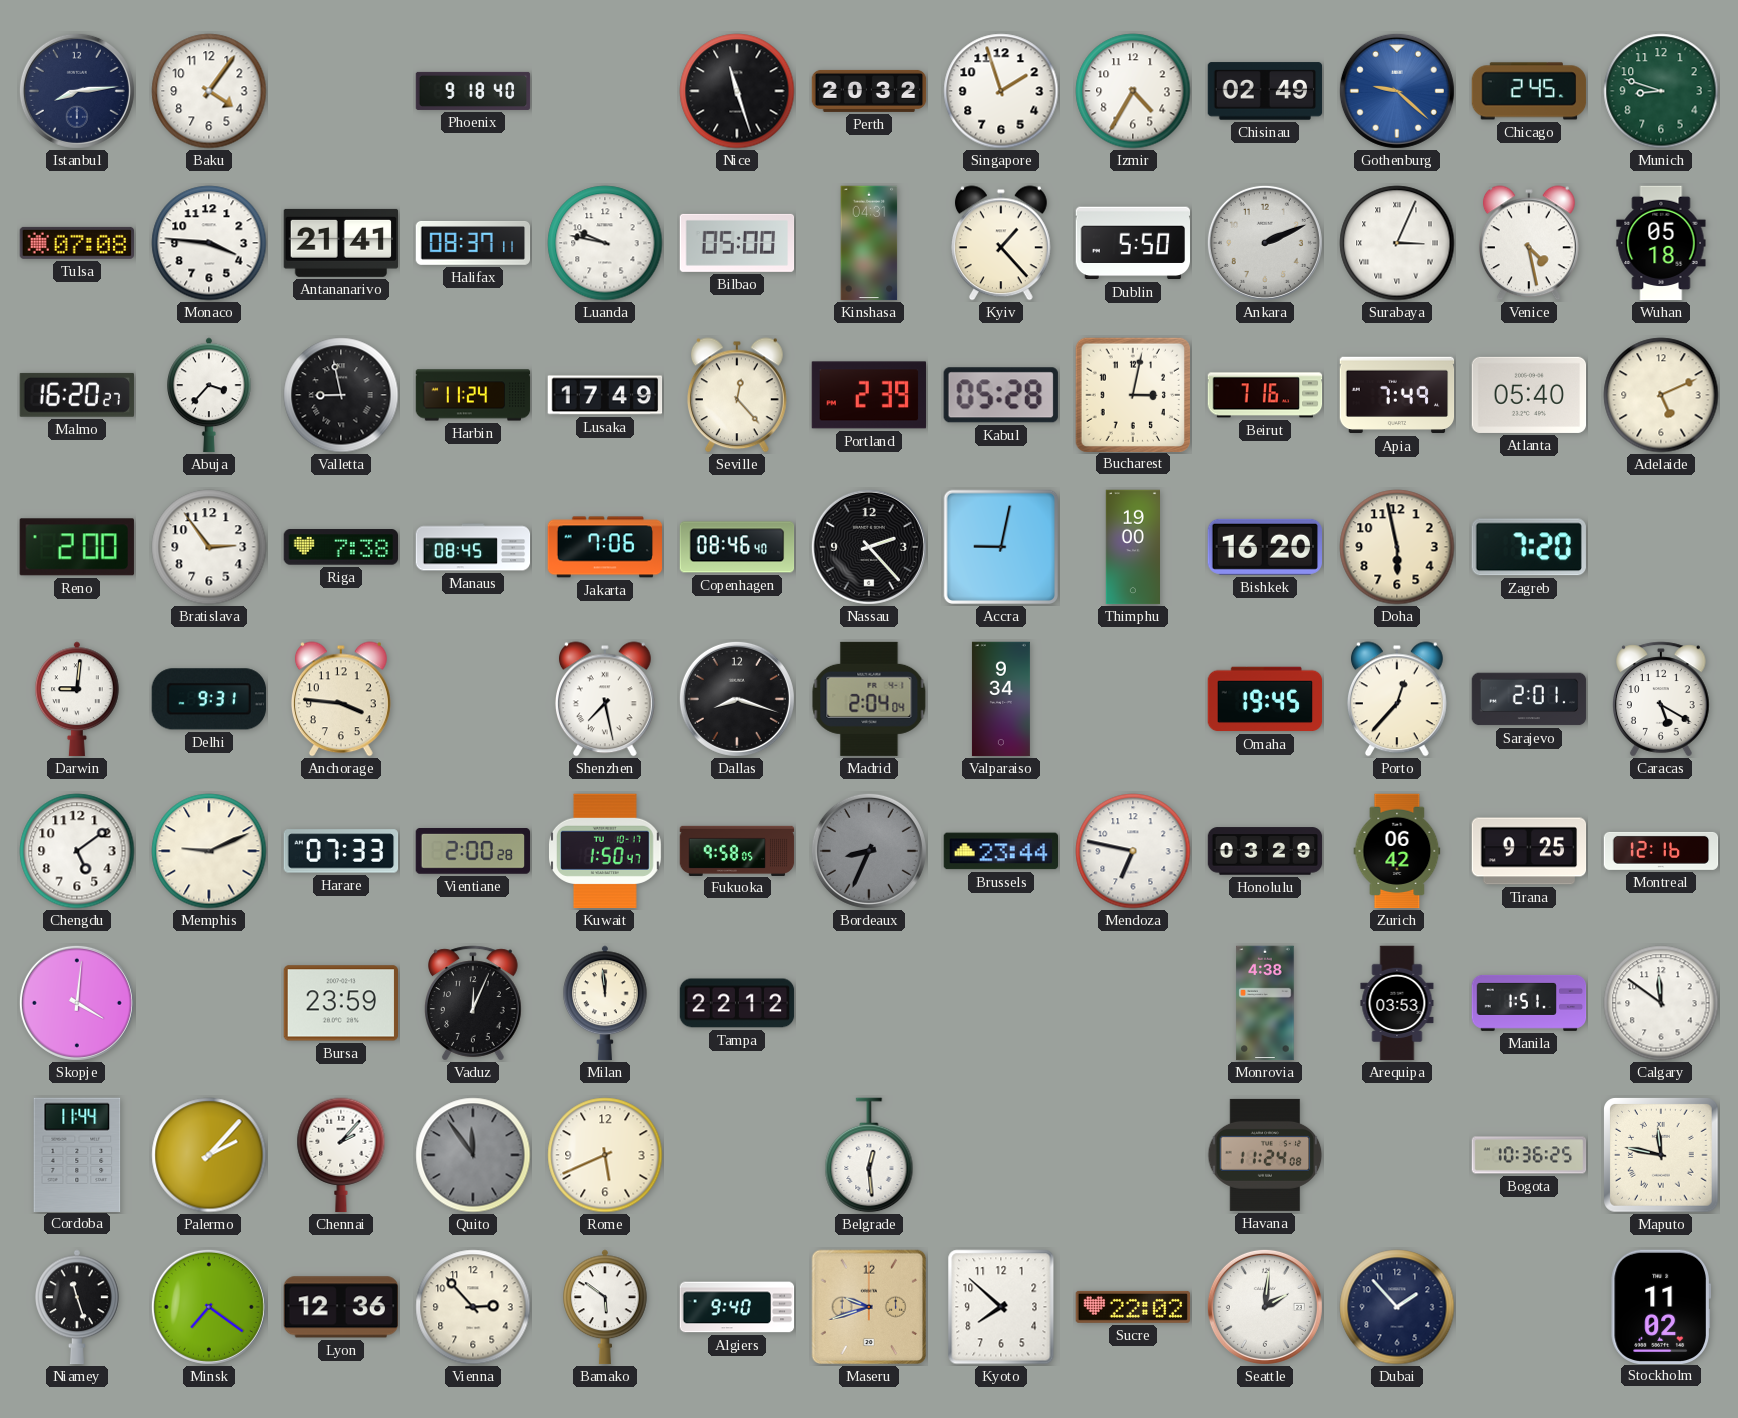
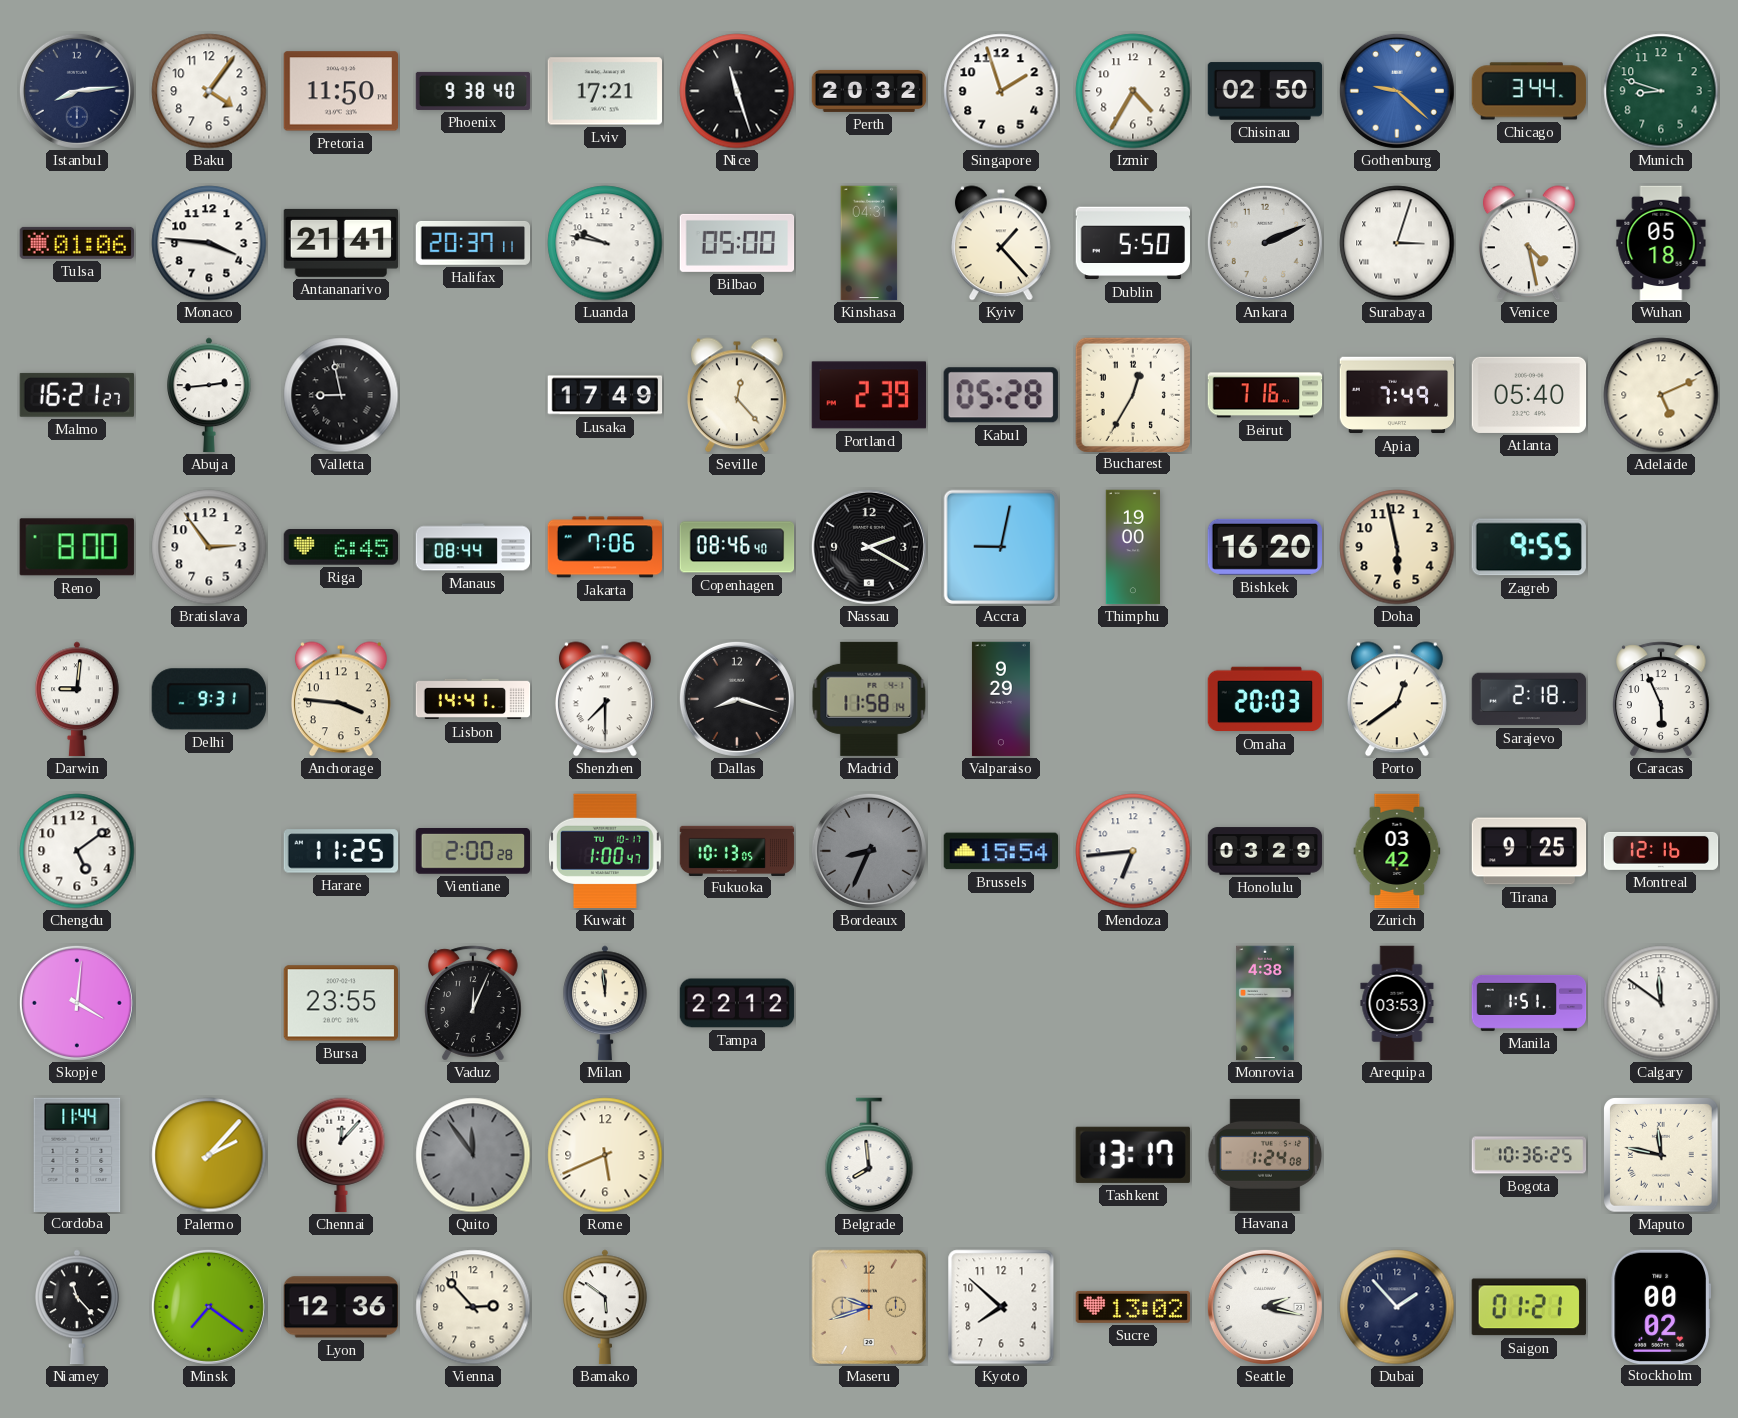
Pretoria: none -> 11:50
Phoenix: 9:18 -> 9:38
Lviv: none -> 17:21
Chisinau: 02:49 -> 02:50
Chicago: 2:45 -> 3:44
Tulsa: 07:08 -> 01:06
Halifax: 08:37 -> 20:37
Surabaya: 3:04 -> 3:03
Malmo: 16:20 -> 16:21
Abuja: 3:37 -> 2:44
Harbin: 11:24 -> none
Bucharest: 3:02 -> 12:35
Reno: 2:00 -> 8:00
Riga: 7:38 -> 6:45
Manaus: 08:45 -> 08:44
Nassau: 2:23 -> 2:20
Zagreb: 7:20 -> 9:55
Lisbon: none -> 14:41
Shenzhen: 7:28 -> 7:30
Madrid: 2:04 -> 11:58
Valparaiso: 9:34 -> 9:29
Omaha: 19:45 -> 20:03
Porto: 12:37 -> 12:39
Sarajevo: 2:01 -> 2:18
Caracas: 5:20 -> 5:56
Memphis: 9:11 -> none
Harare: 07:33 -> 11:25
Kuwait: 1:50 -> 1:00
Fukuoka: 9:58 -> 10:13
Brussels: 23:44 -> 15:54
Mendoza: 6:47 -> 6:44
Zurich: 06:42 -> 03:42
Bursa: 23:59 -> 23:55
Chennai: 2:07 -> 12:07
Belgrade: 12:29 -> 7:59
Tashkent: none -> 13:17
Havana: 11:24 -> 1:24
Niamey: 11:27 -> 11:23
Algiers: 9:40 -> none
Sucre: 22:02 -> 13:02
Seattle: 2:01 -> 2:17
Saigon: none -> 01:21
Stockholm: 11:02 -> 00:02
